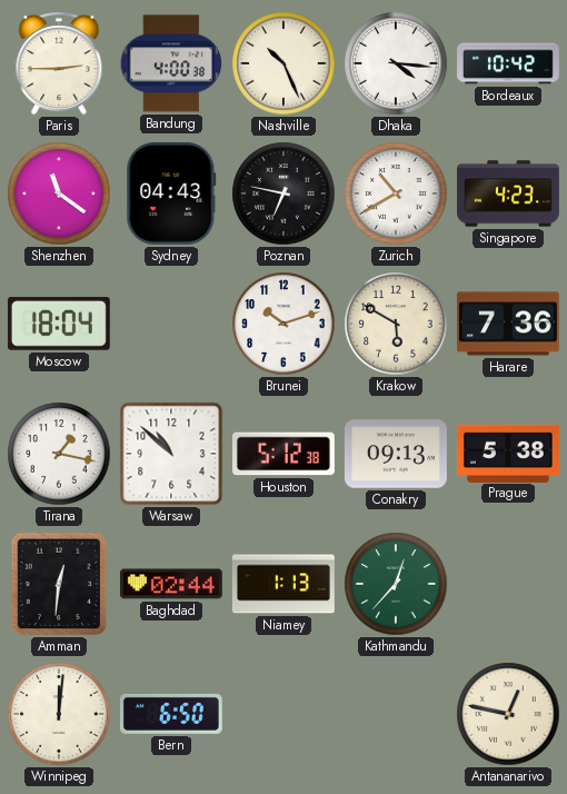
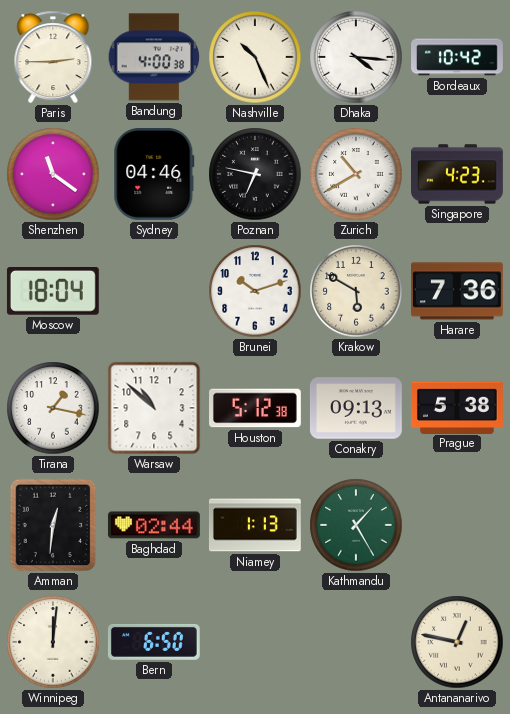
Sydney: 04:43 -> 04:46
Kathmandu: 12:37 -> 1:25
